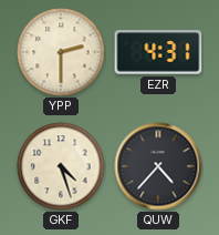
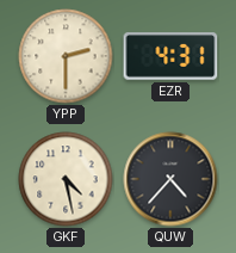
GKF: 4:27 -> 4:28
